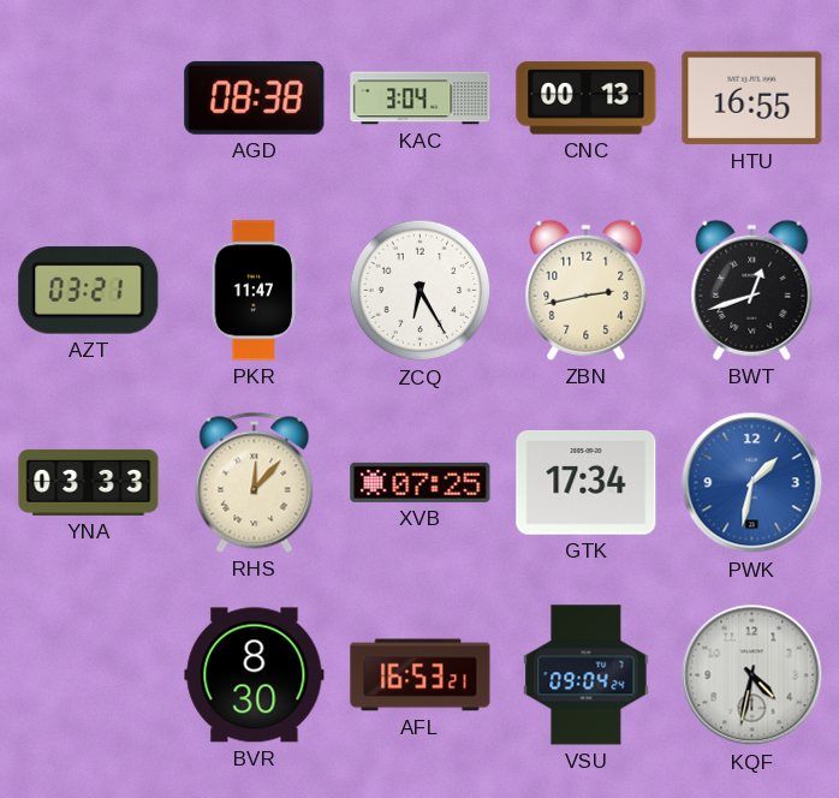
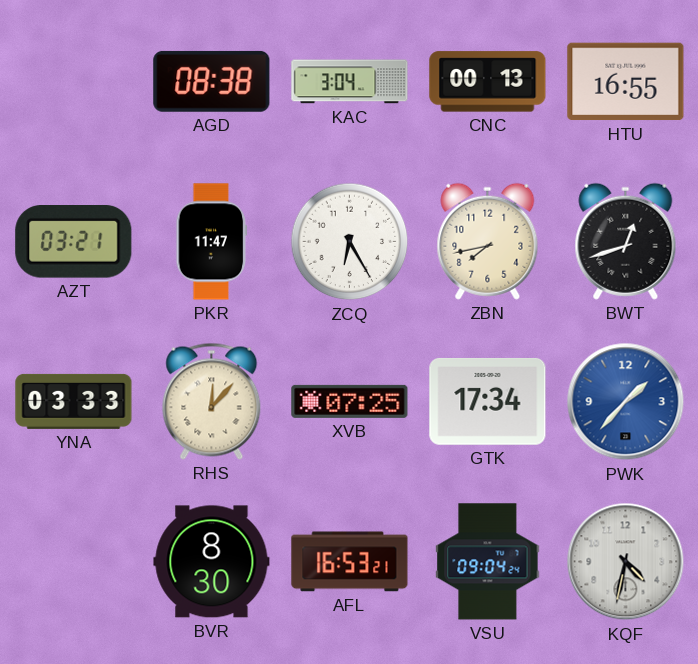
ZBN: 2:43 -> 7:43
PWK: 1:32 -> 1:37
